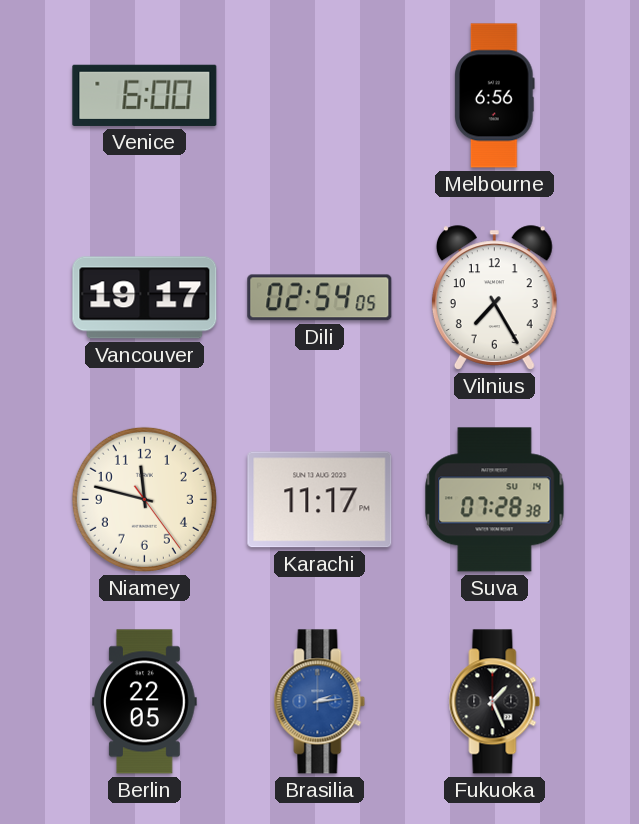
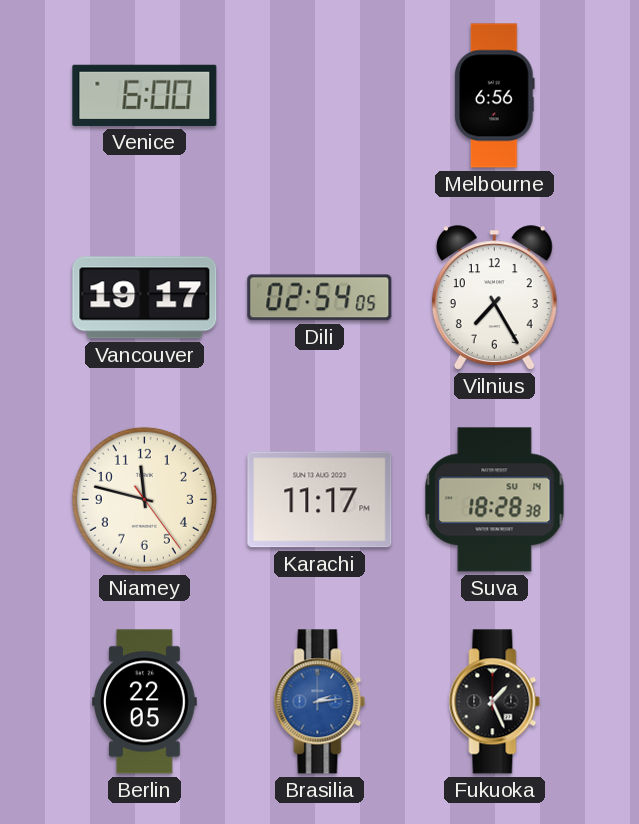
Suva: 07:28 -> 18:28
